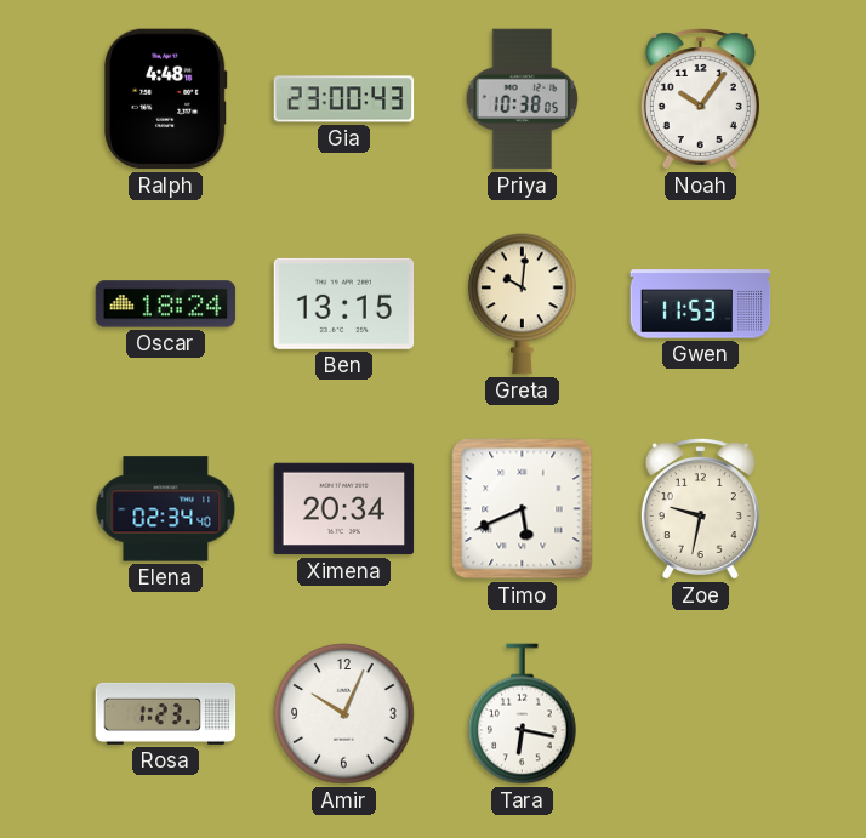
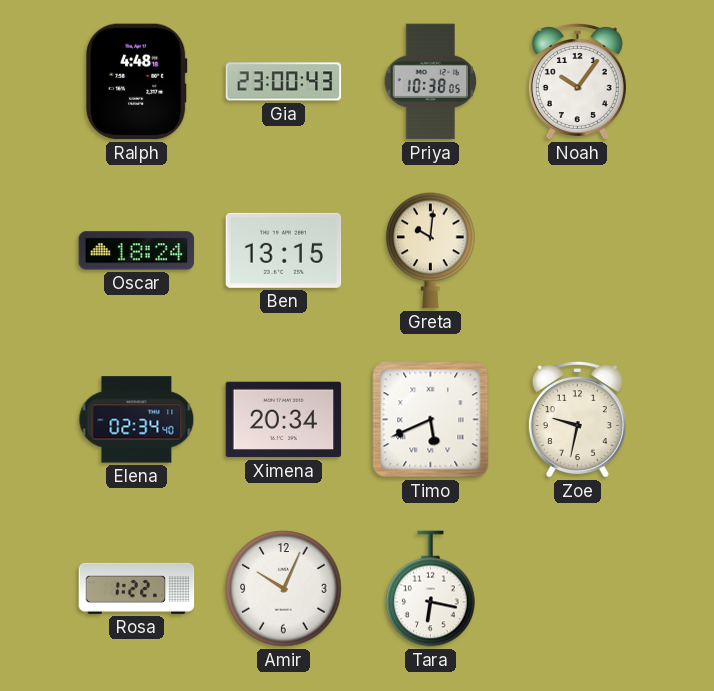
Gwen: 11:53 -> none
Rosa: 1:23 -> 1:22
